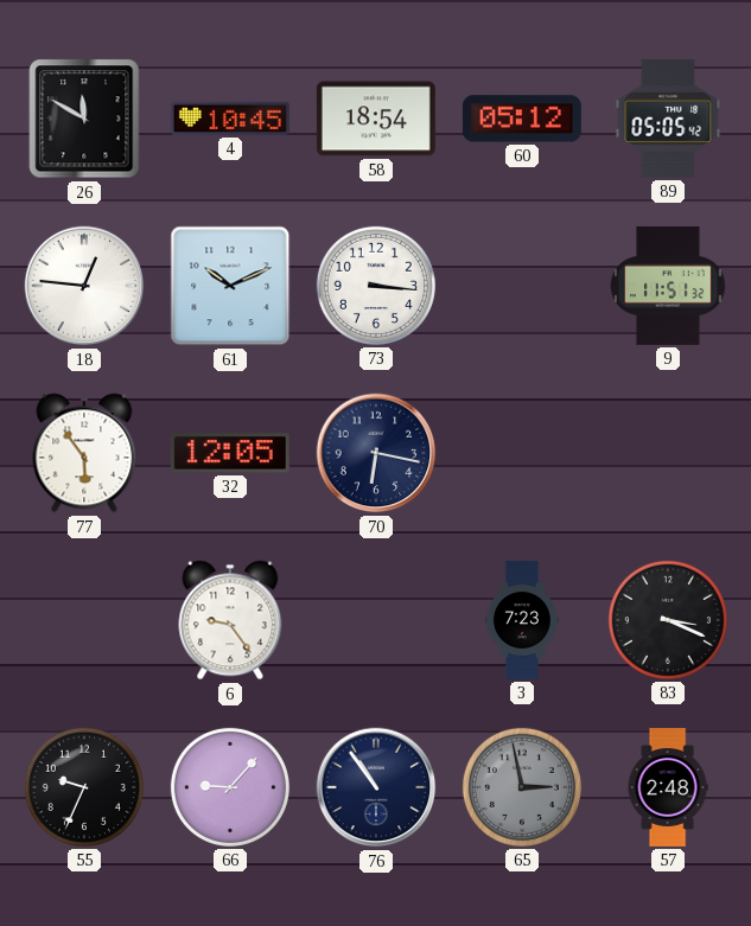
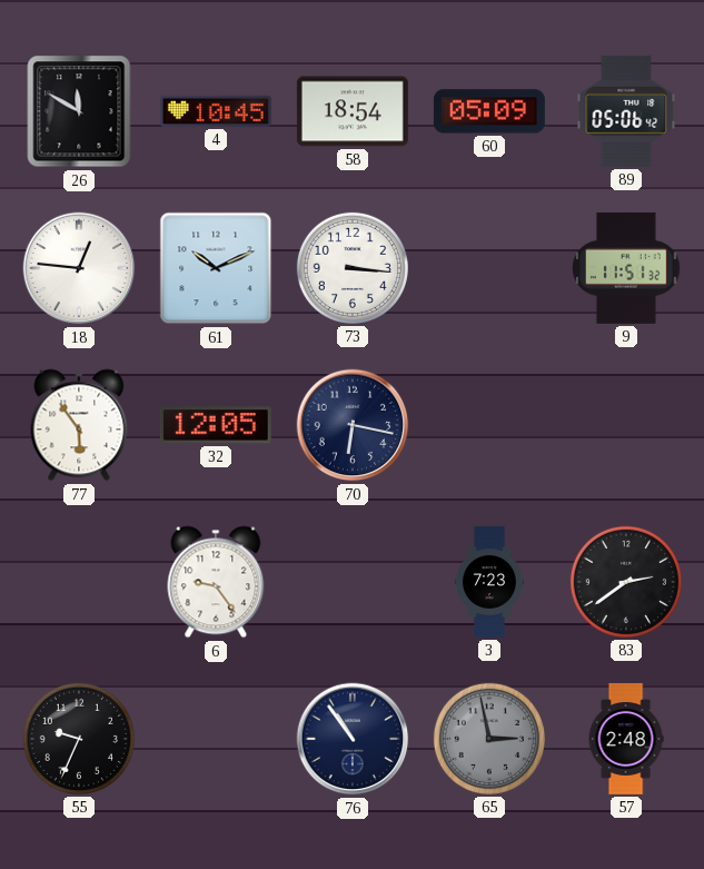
60: 05:12 -> 05:09
89: 05:05 -> 05:06
83: 3:19 -> 2:39
66: 9:07 -> none
